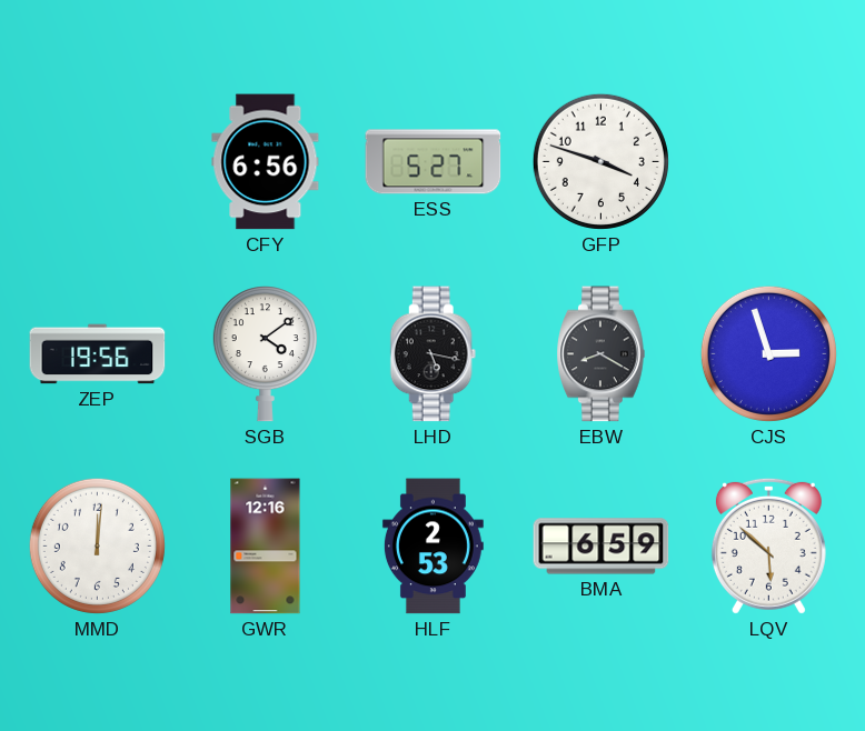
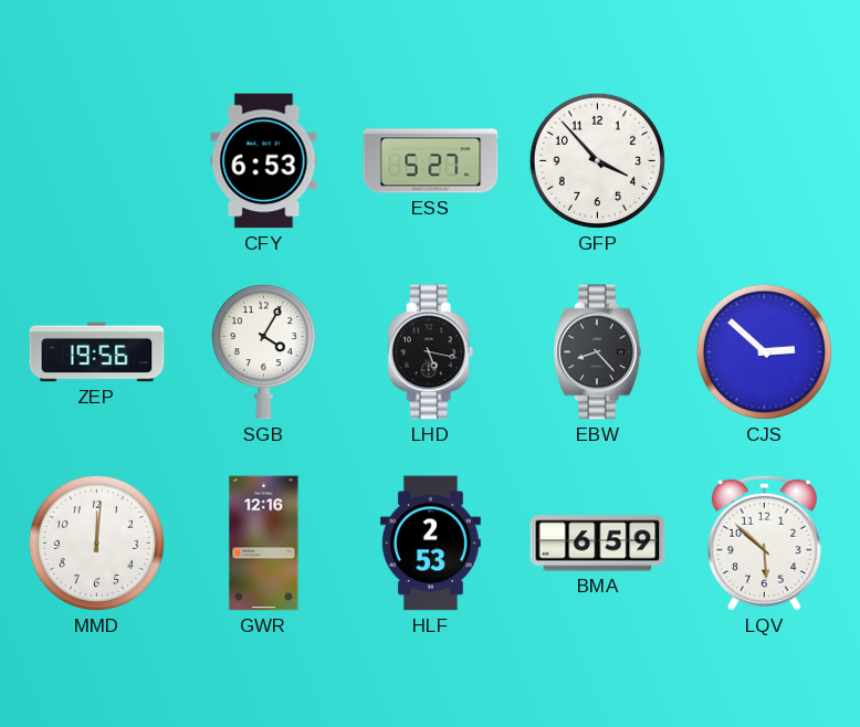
CFY: 6:56 -> 6:53
GFP: 3:48 -> 3:53
SGB: 4:09 -> 4:05
EBW: 8:20 -> 8:23
CJS: 2:57 -> 2:52
